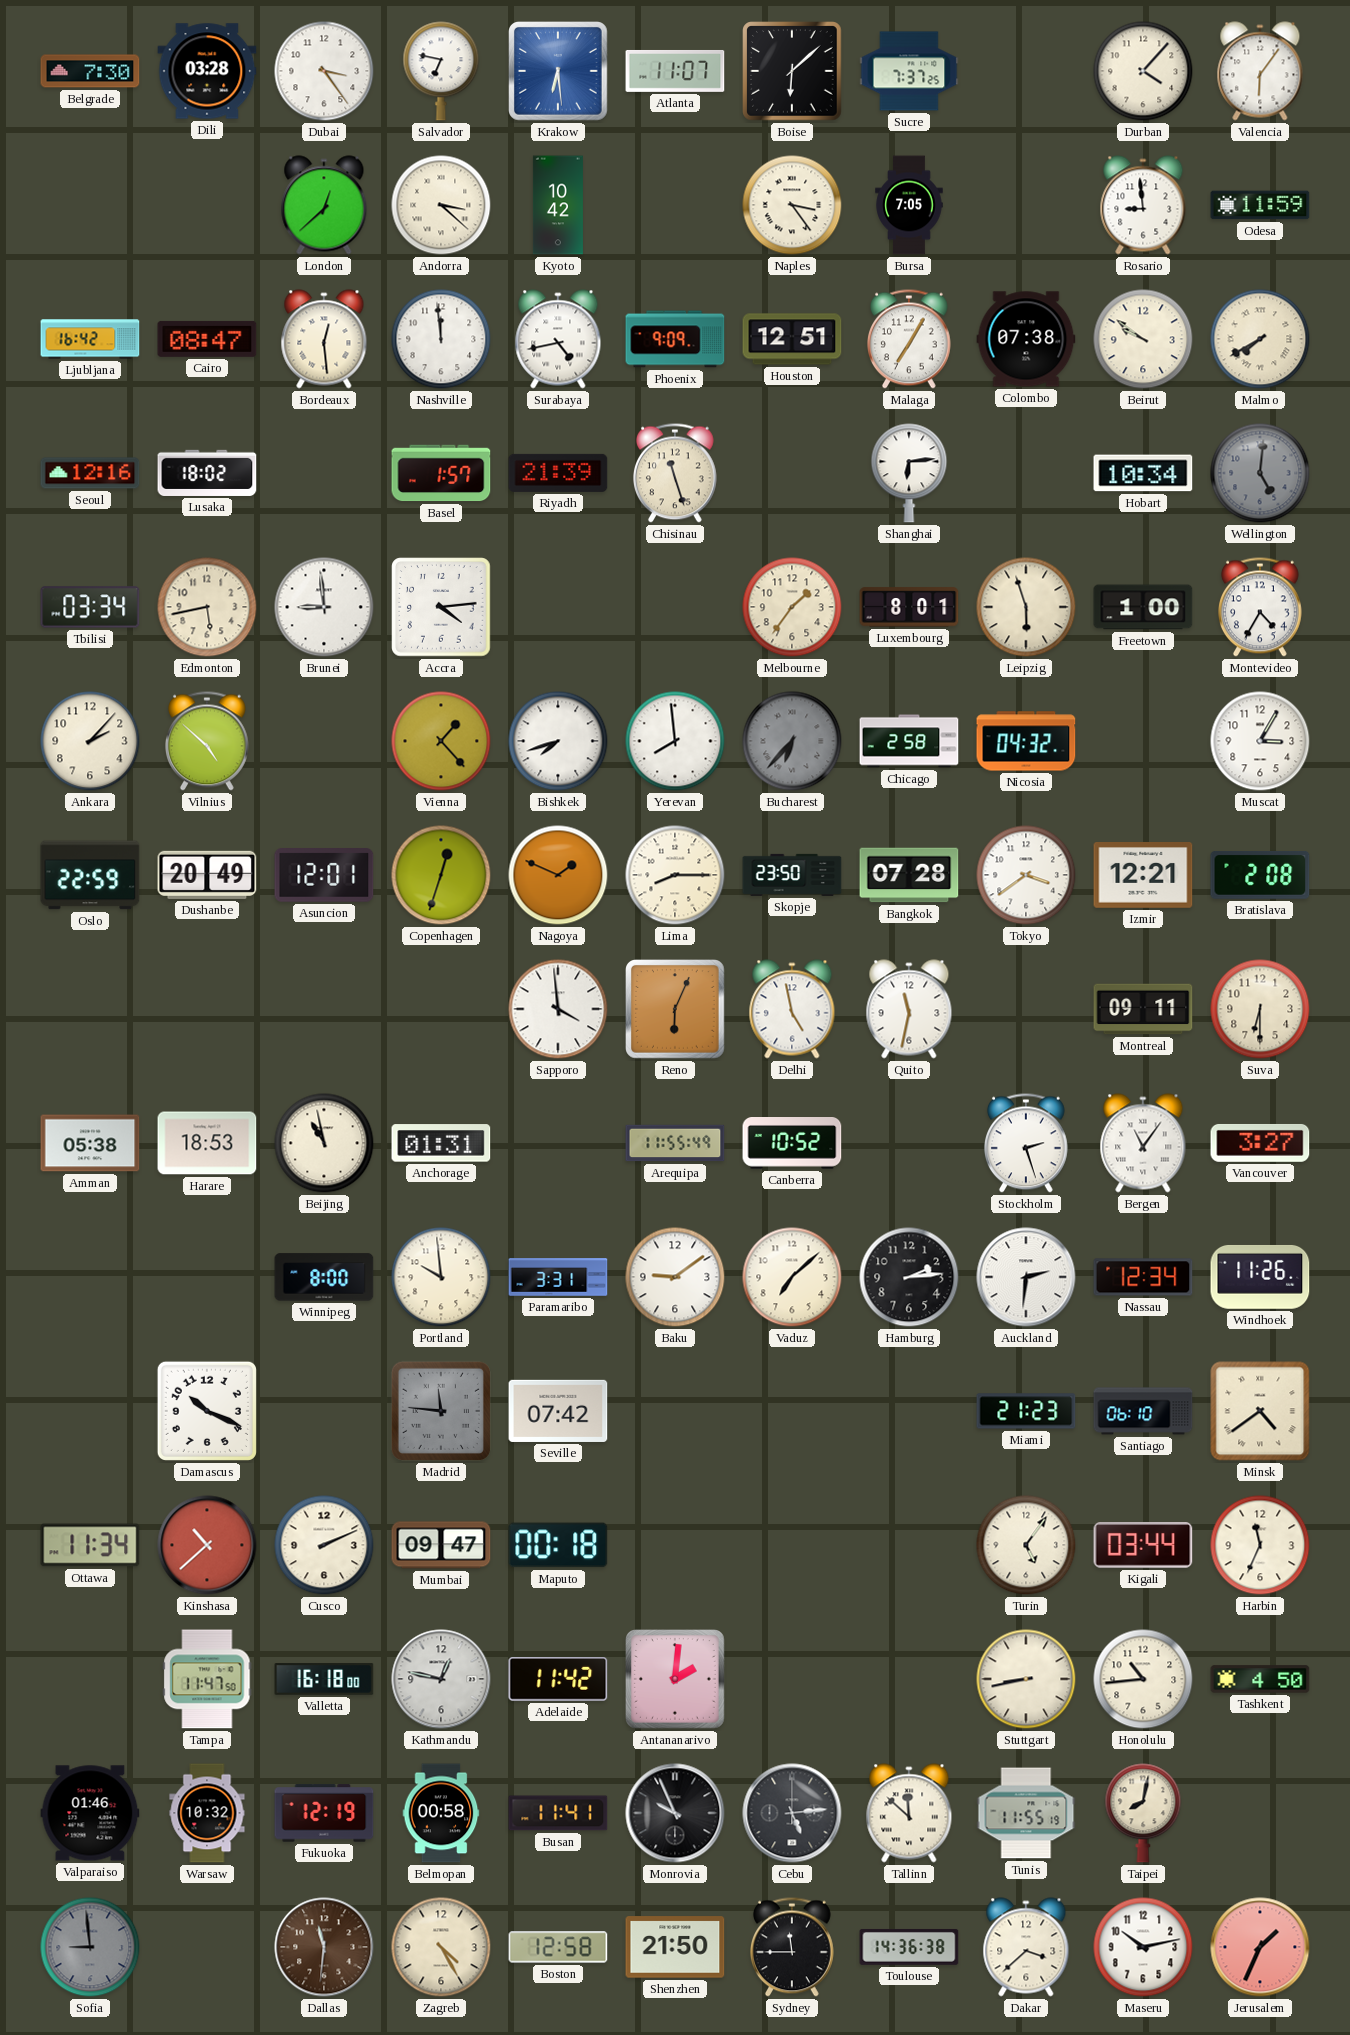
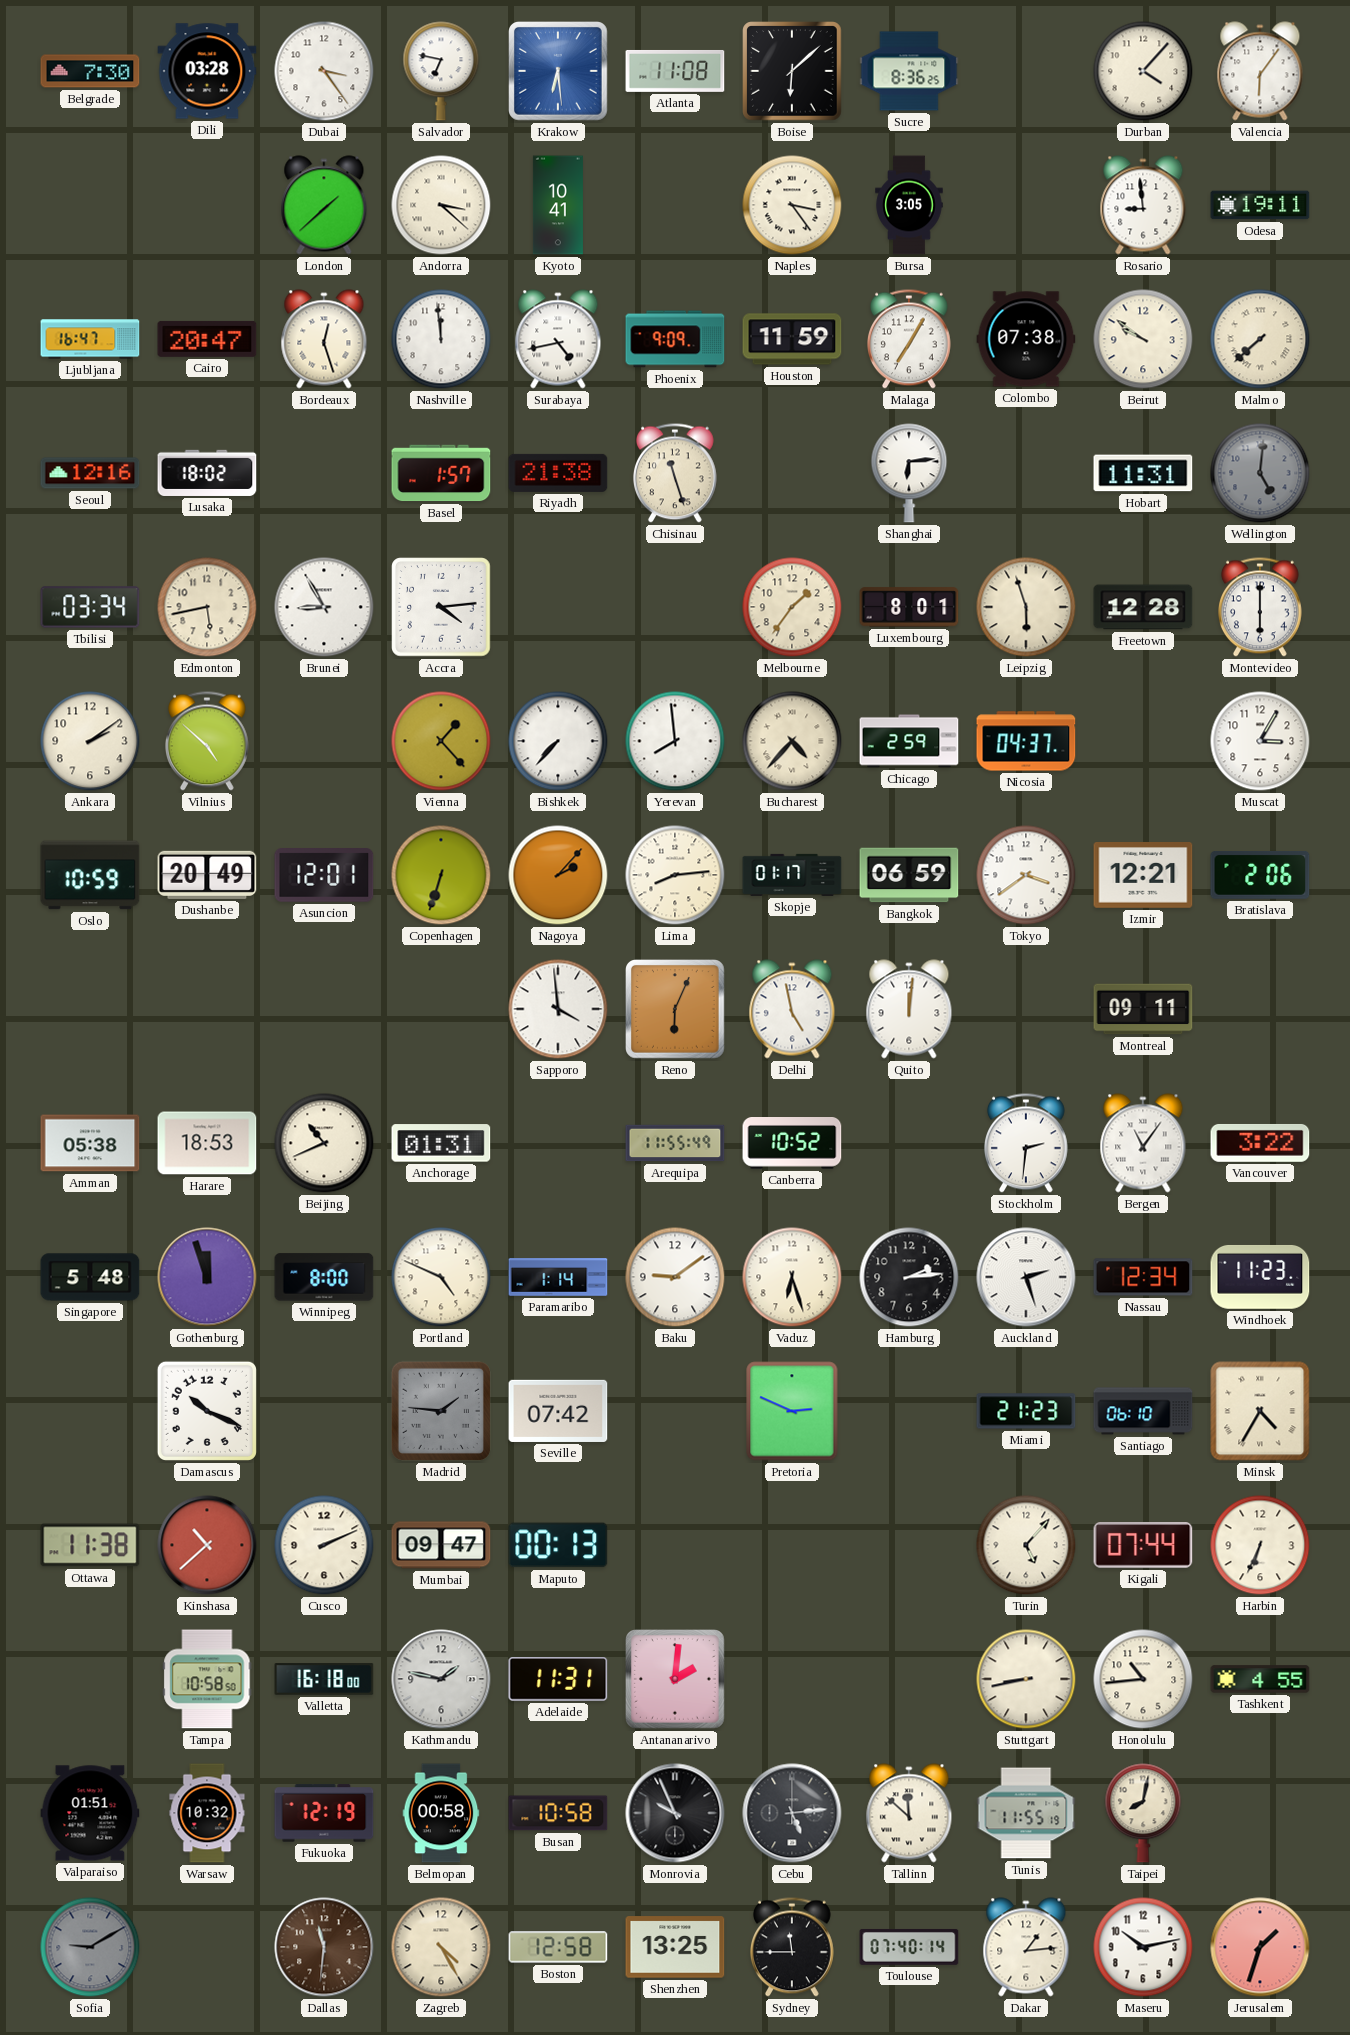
Atlanta: 11:07 -> 11:08
Sucre: 7:37 -> 8:36
London: 12:38 -> 1:38
Kyoto: 10:42 -> 10:41
Bursa: 7:05 -> 3:05
Odesa: 11:59 -> 19:11
Ljubljana: 16:42 -> 16:47
Cairo: 08:47 -> 20:47
Bordeaux: 12:29 -> 12:27
Houston: 12:51 -> 11:59
Malmo: 7:40 -> 7:38
Riyadh: 21:39 -> 21:38
Hobart: 10:34 -> 11:31
Brunei: 8:59 -> 8:55
Freetown: 1:00 -> 12:28
Montevideo: 4:35 -> 6:00
Ankara: 2:07 -> 2:09
Bishkek: 7:42 -> 7:37
Bucharest: 6:37 -> 4:37
Bucharest dial: grey -> cream
Chicago: 2:58 -> 2:59
Nicosia: 04:32 -> 04:37
Oslo: 22:59 -> 10:59
Copenhagen: 12:33 -> 6:33
Nagoya: 1:49 -> 2:07
Lima: 8:15 -> 8:14
Skopje: 23:50 -> 01:17
Bangkok: 07:28 -> 06:59
Bratislava: 2:08 -> 2:06
Quito: 11:32 -> 12:01
Suva: 6:30 -> none
Beijing: 10:58 -> 10:41
Stockholm: 2:27 -> 2:31
Vancouver: 3:27 -> 3:22
Singapore: none -> 5:48
Gothenburg: none -> 11:57
Portland: 9:59 -> 4:49
Paramaribo: 3:31 -> 1:14
Vaduz: 7:08 -> 6:27
Auckland: 2:31 -> 2:27
Windhoek: 11:26 -> 11:23
Madrid: 11:46 -> 1:46
Pretoria: none -> 2:49
Minsk: 4:39 -> 4:35
Ottawa: 11:34 -> 11:38
Maputo: 00:18 -> 00:13
Turin: 5:06 -> 5:07
Kigali: 03:44 -> 07:44
Harbin: 11:34 -> 6:34
Tampa: 11:47 -> 10:58
Kathmandu: 12:47 -> 1:47
Adelaide: 11:42 -> 11:31
Tashkent: 4:50 -> 4:55
Valparaiso: 01:46 -> 01:51
Busan: 11:41 -> 10:58
Sofia: 8:59 -> 9:10
Shenzhen: 21:50 -> 13:25
Toulouse: 14:36 -> 07:40
Dakar: 3:38 -> 1:14
Jerusalem: 1:34 -> 1:33
